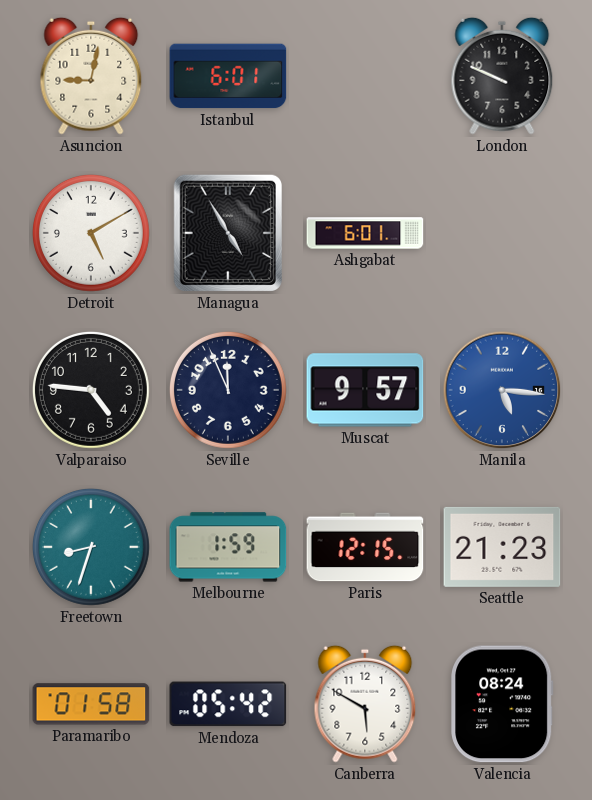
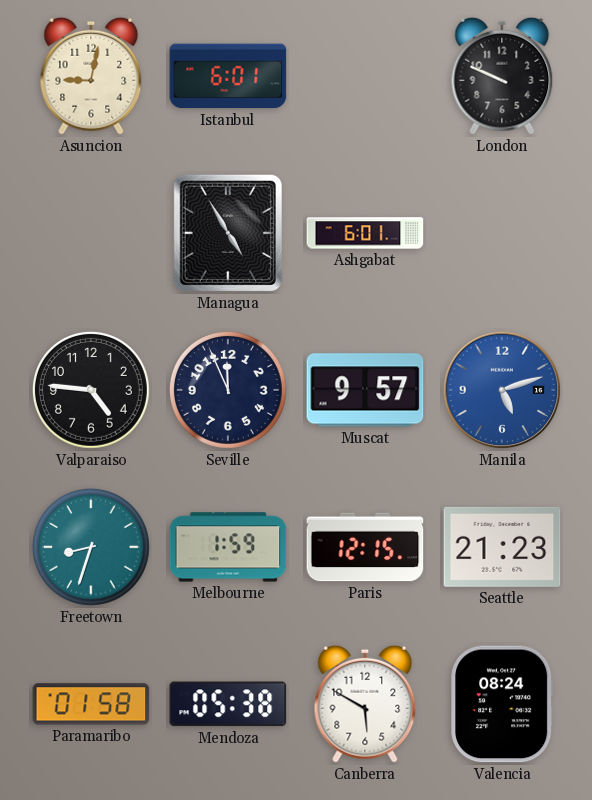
Detroit: 5:10 -> none
Manila: 5:16 -> 5:12
Mendoza: 05:42 -> 05:38
